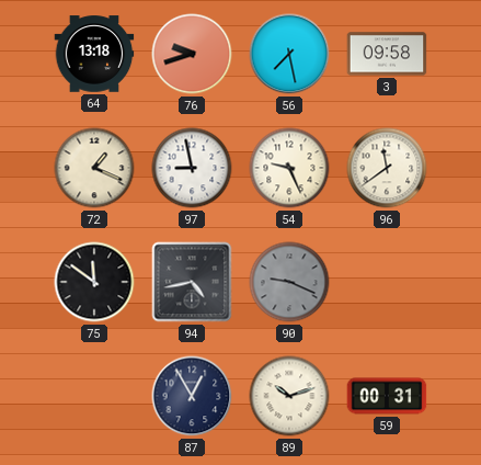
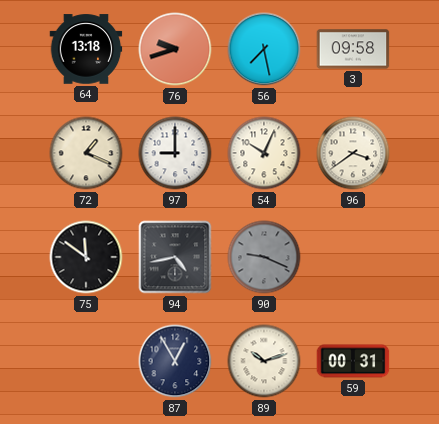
97: 8:58 -> 9:00
54: 9:26 -> 10:04
96: 11:39 -> 3:39
